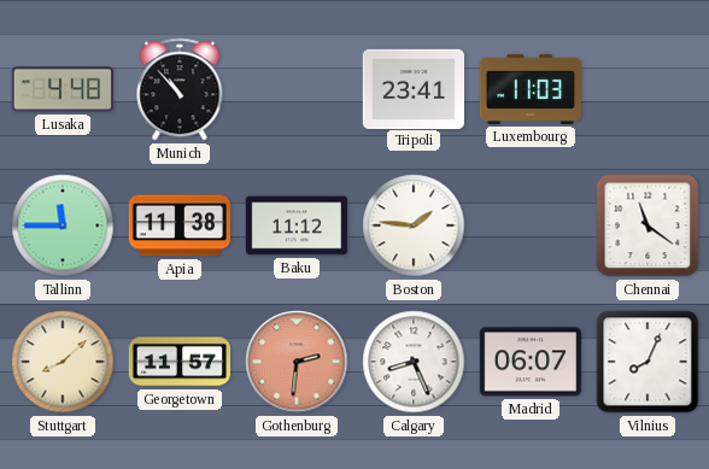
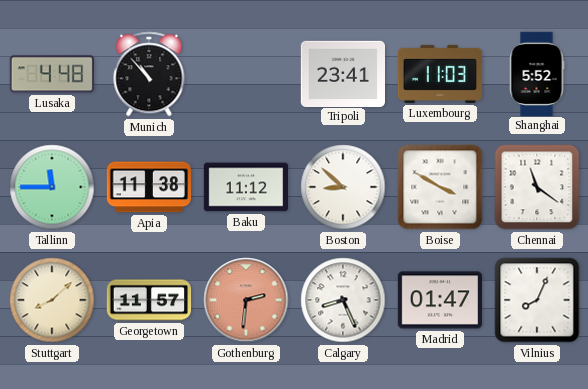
Shanghai: none -> 5:52
Boston: 1:46 -> 8:52
Boise: none -> 3:50
Madrid: 06:07 -> 01:47
